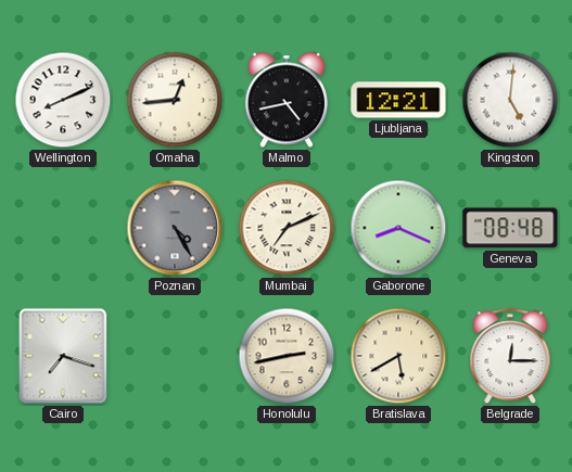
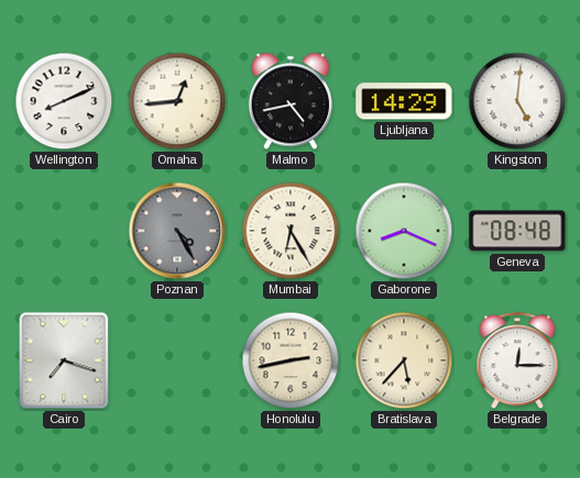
Ljubljana: 12:21 -> 14:29
Mumbai: 7:11 -> 6:25
Bratislava: 5:40 -> 5:37
